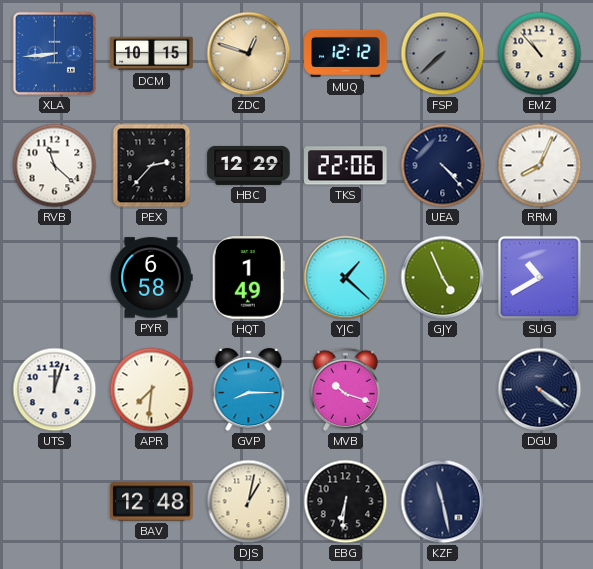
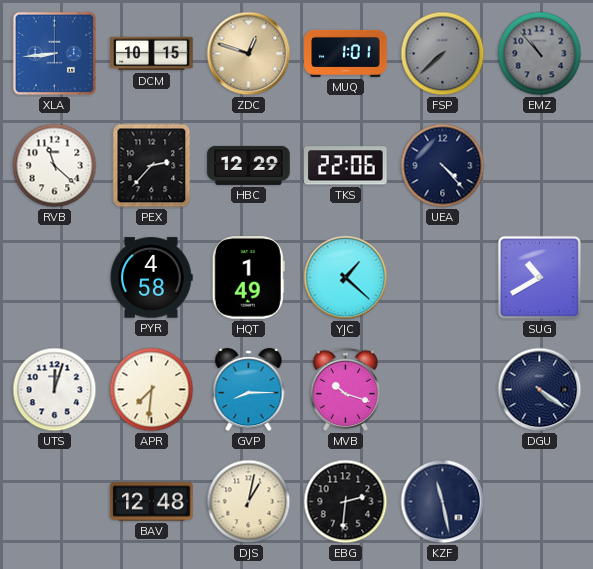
MUQ: 12:12 -> 1:01
EMZ dial: cream -> grey
RRM: 8:04 -> none
PYR: 6:58 -> 4:58
GJY: 4:56 -> none
EBG: 6:31 -> 2:31
